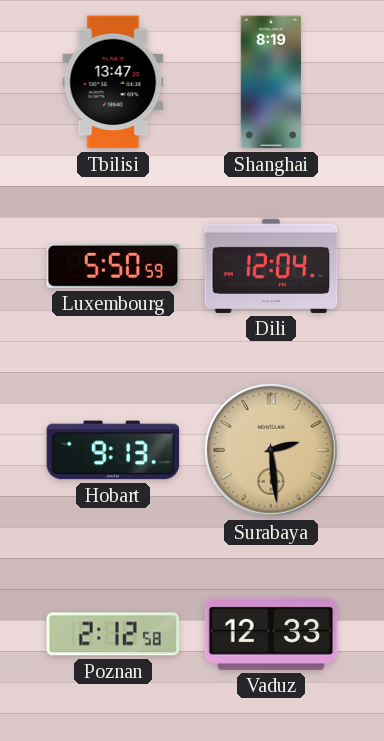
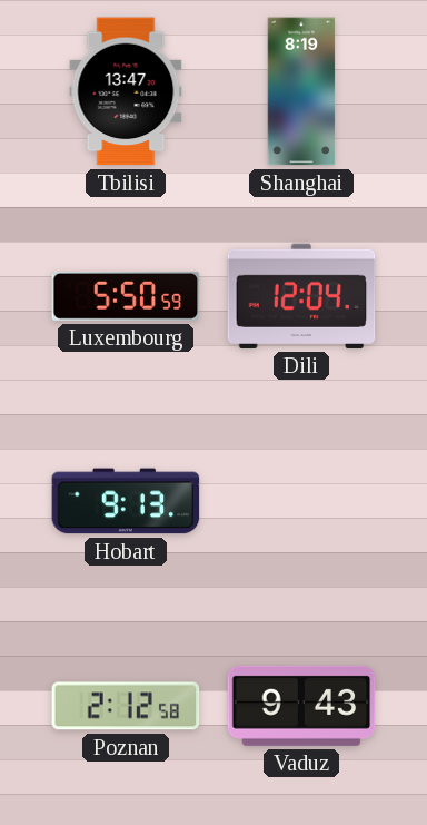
Surabaya: 2:29 -> none
Vaduz: 12:33 -> 9:43
